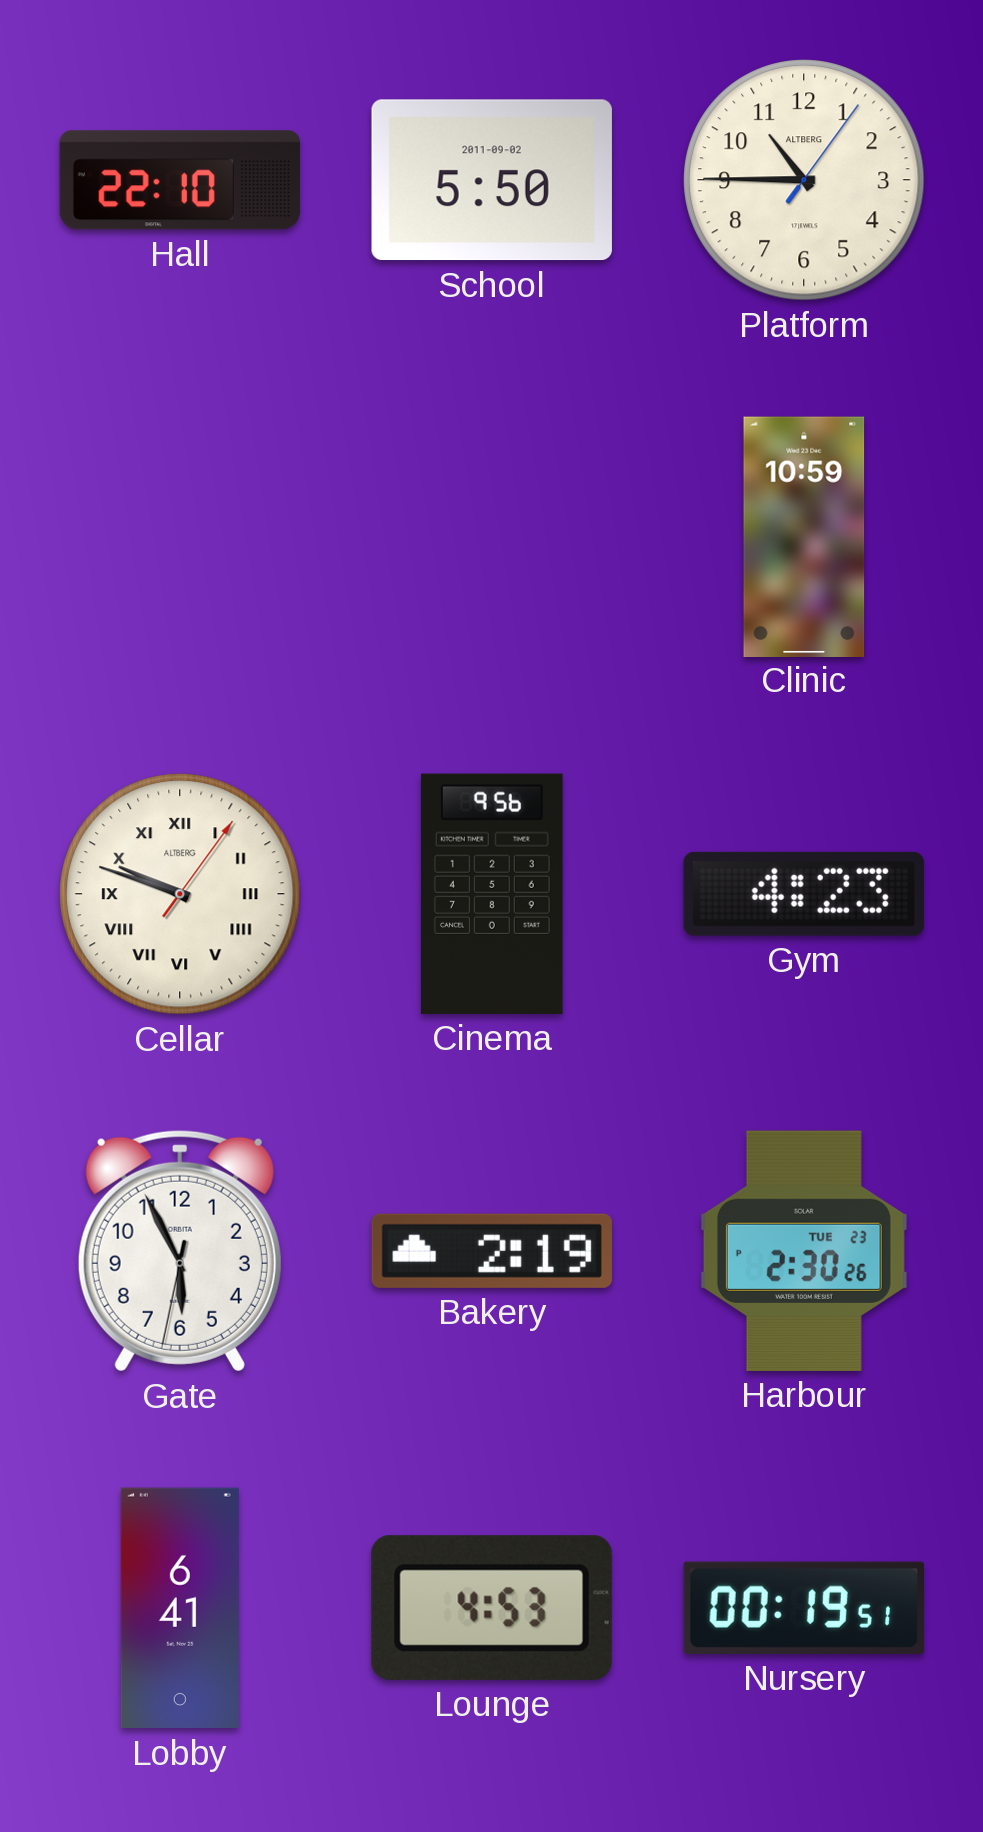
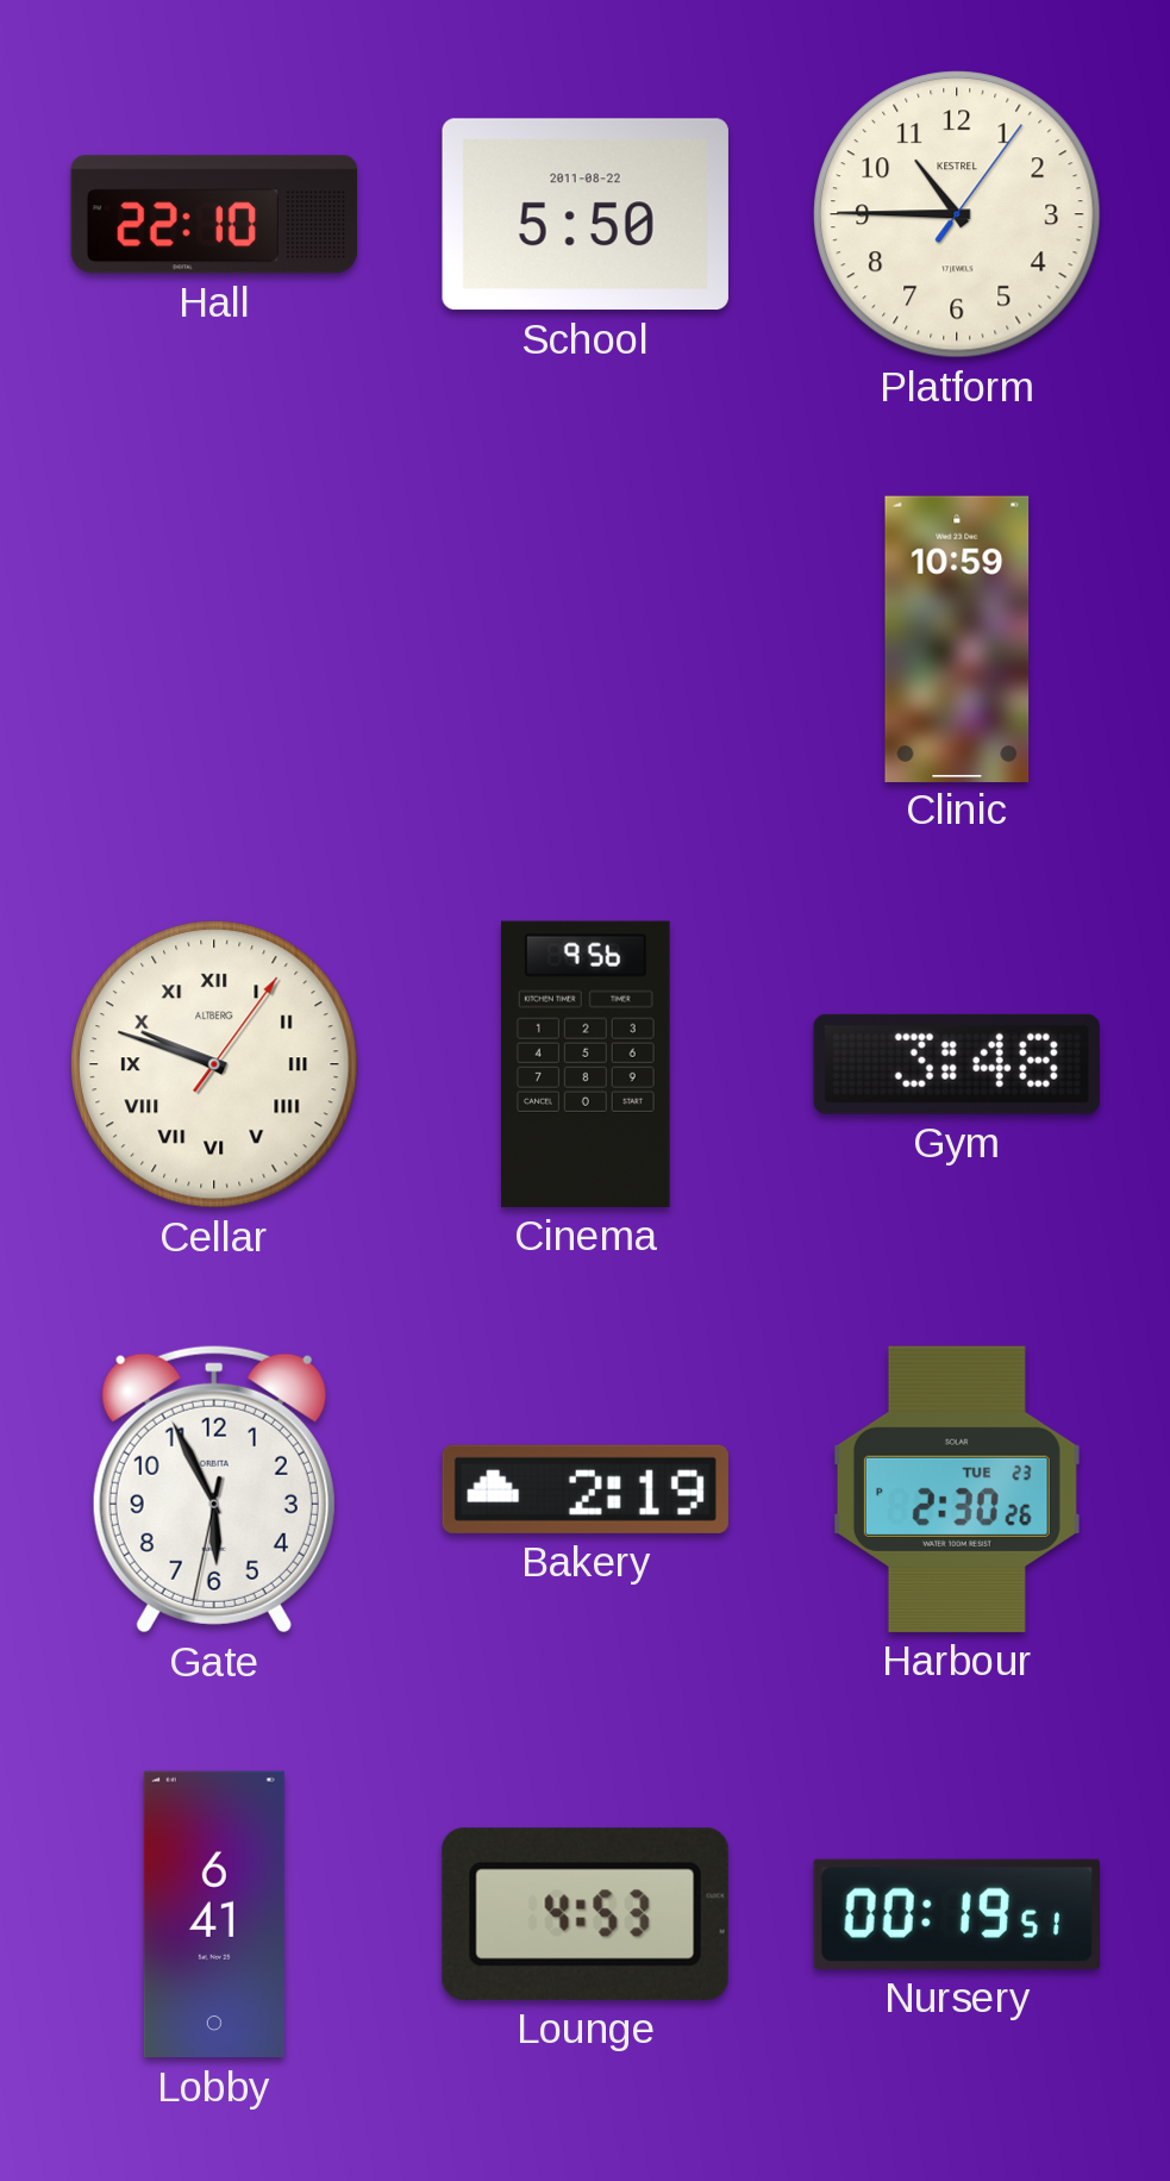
School date: 2011-09-02 -> 2011-08-22
Platform brand: ALTBERG -> KESTREL
Gym: 4:23 -> 3:48
